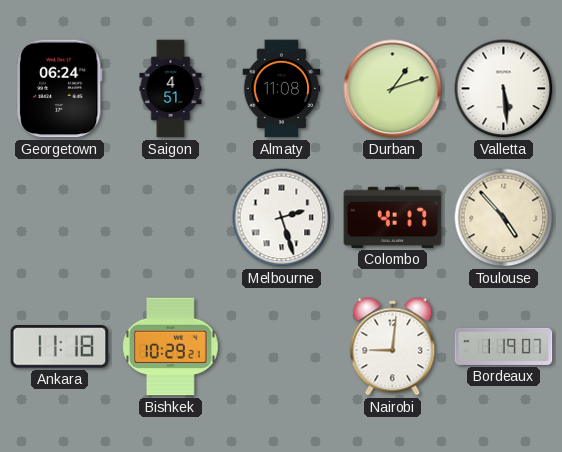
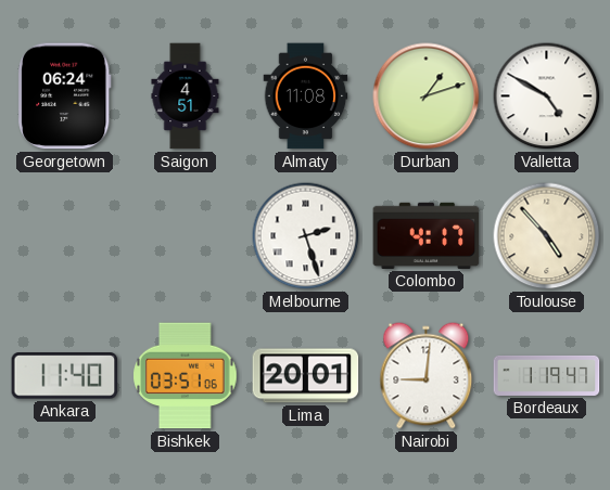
Valletta: 5:29 -> 4:50
Ankara: 11:18 -> 11:40
Bishkek: 10:29 -> 03:51
Lima: none -> 20:01
Bordeaux: 1:19:07 -> 1:19:47
